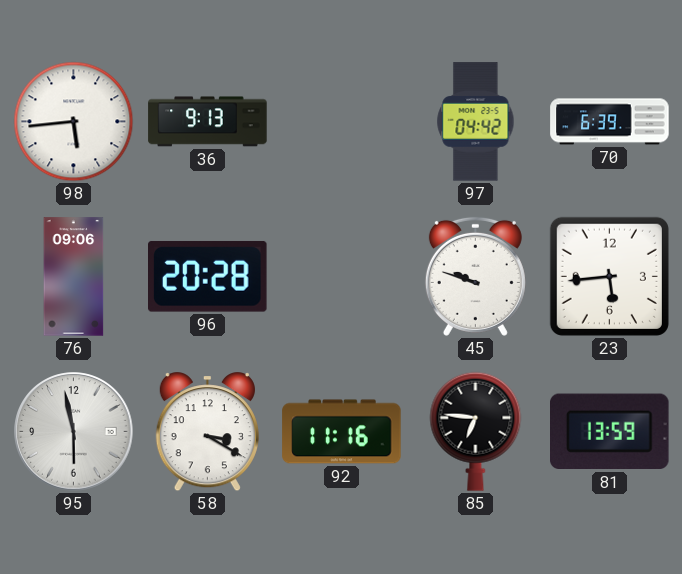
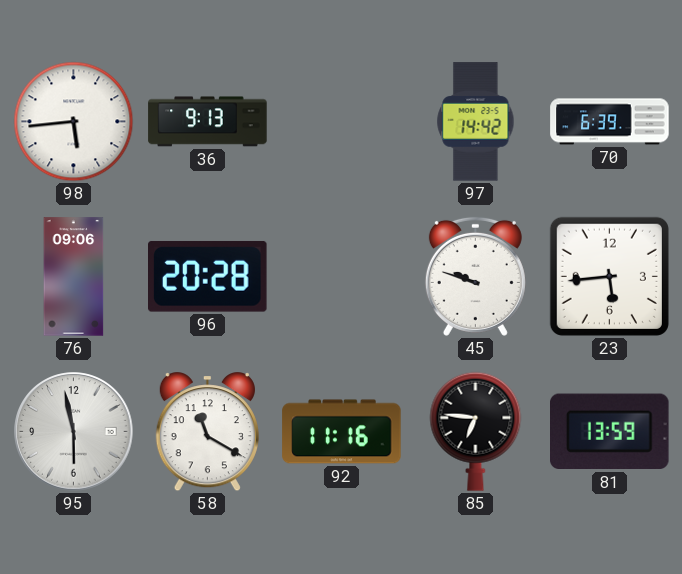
97: 04:42 -> 14:42
58: 3:20 -> 11:20
